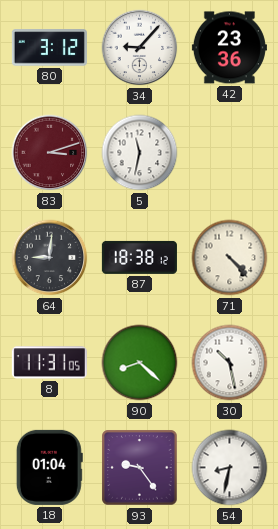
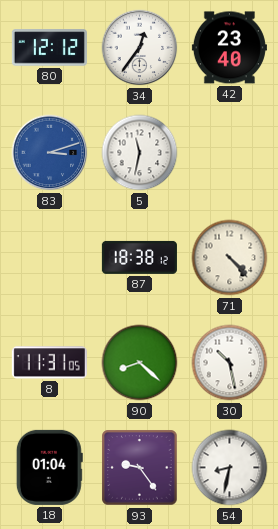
80: 3:12 -> 12:12
34: 9:07 -> 12:36
42: 23:36 -> 23:40
83 dial: burgundy -> blue
64: 9:01 -> none
